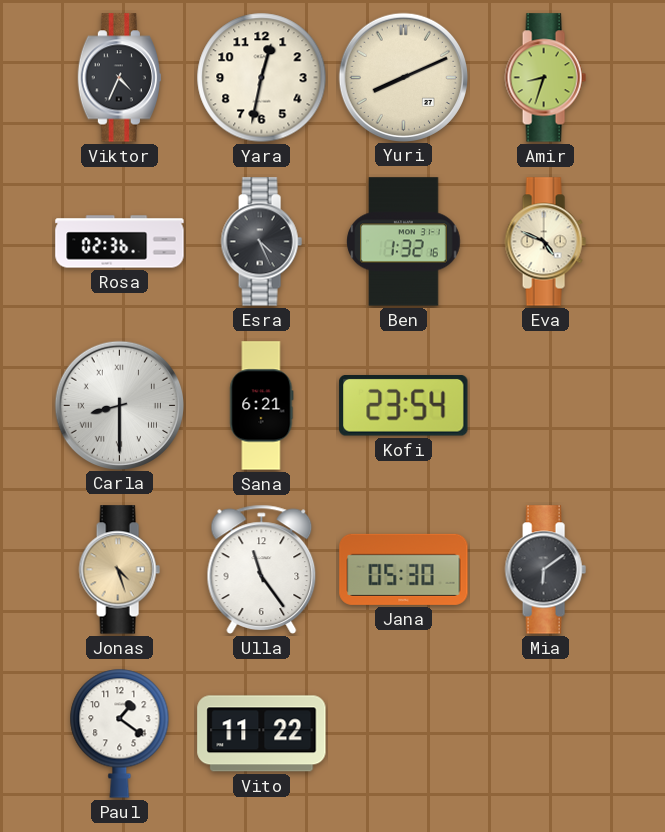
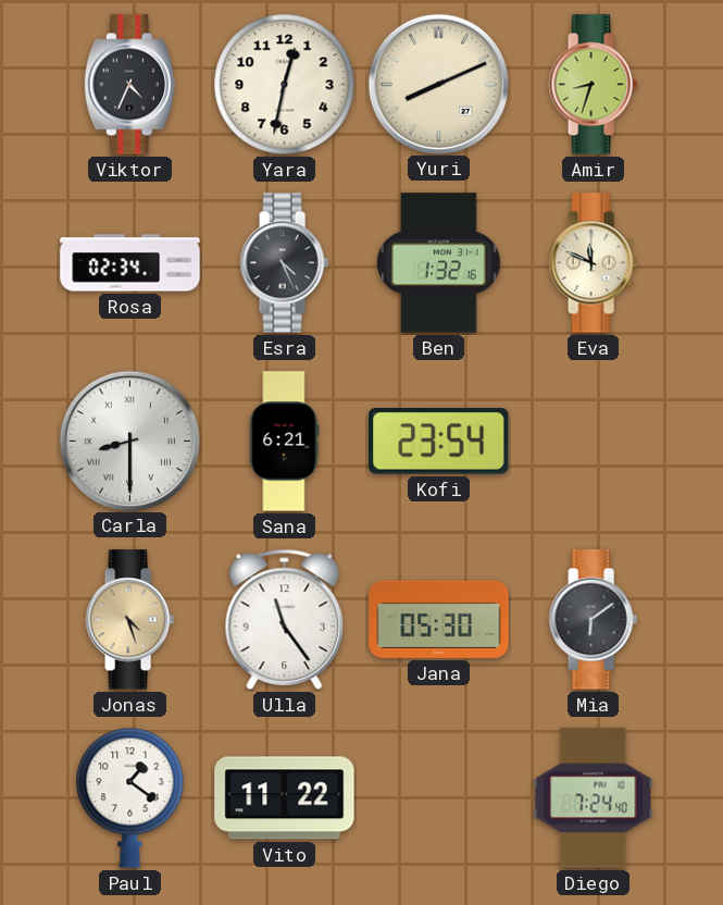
Rosa: 02:36 -> 02:34
Eva: 4:49 -> 11:49
Diego: none -> 7:24
